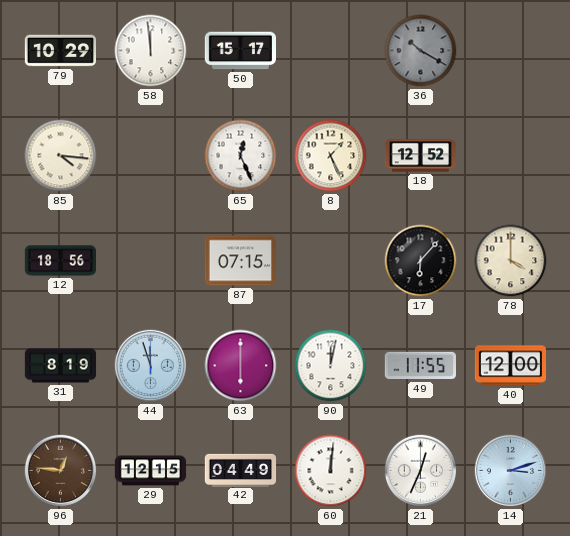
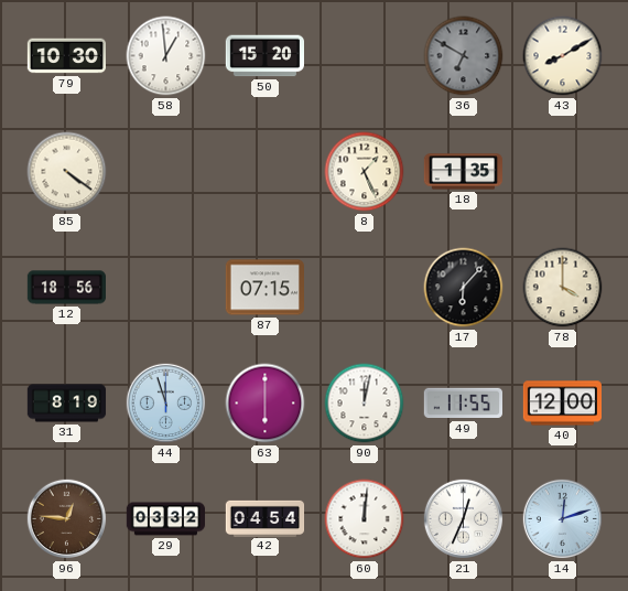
79: 10:29 -> 10:30
58: 11:59 -> 12:59
50: 15:17 -> 15:20
36: 10:20 -> 6:50
43: none -> 8:10
85: 4:16 -> 4:21
65: 12:26 -> none
18: 12:52 -> 1:35
29: 12:15 -> 03:32
42: 04:49 -> 04:54
14: 3:12 -> 12:12
